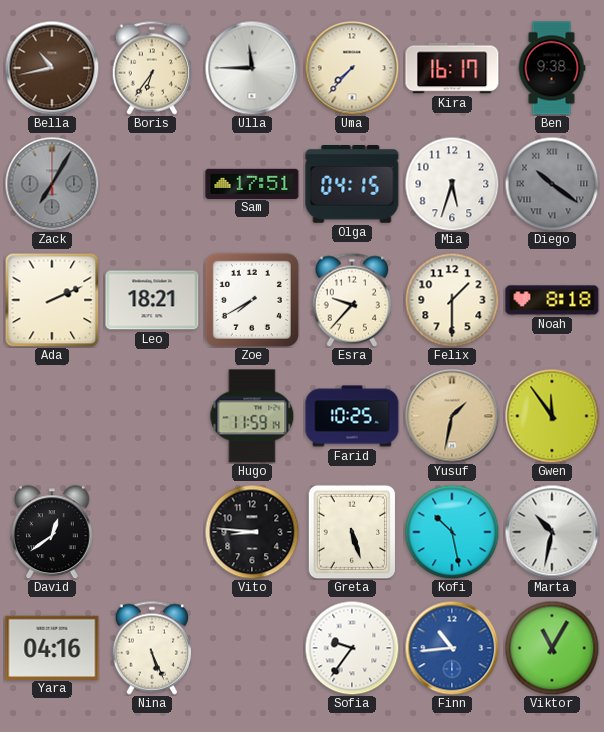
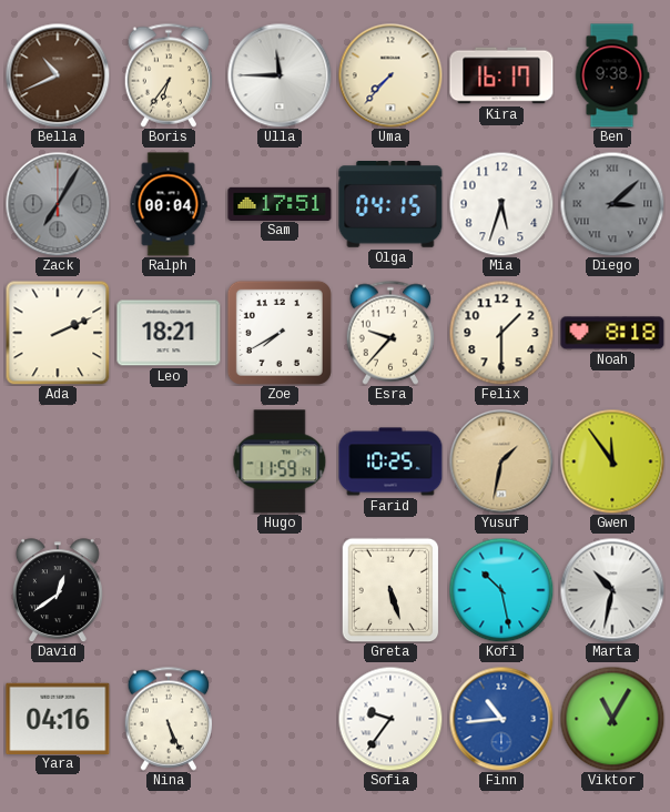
Bella: 10:43 -> 10:41
Ralph: none -> 00:04
Diego: 10:21 -> 3:08
Vito: 8:46 -> none
